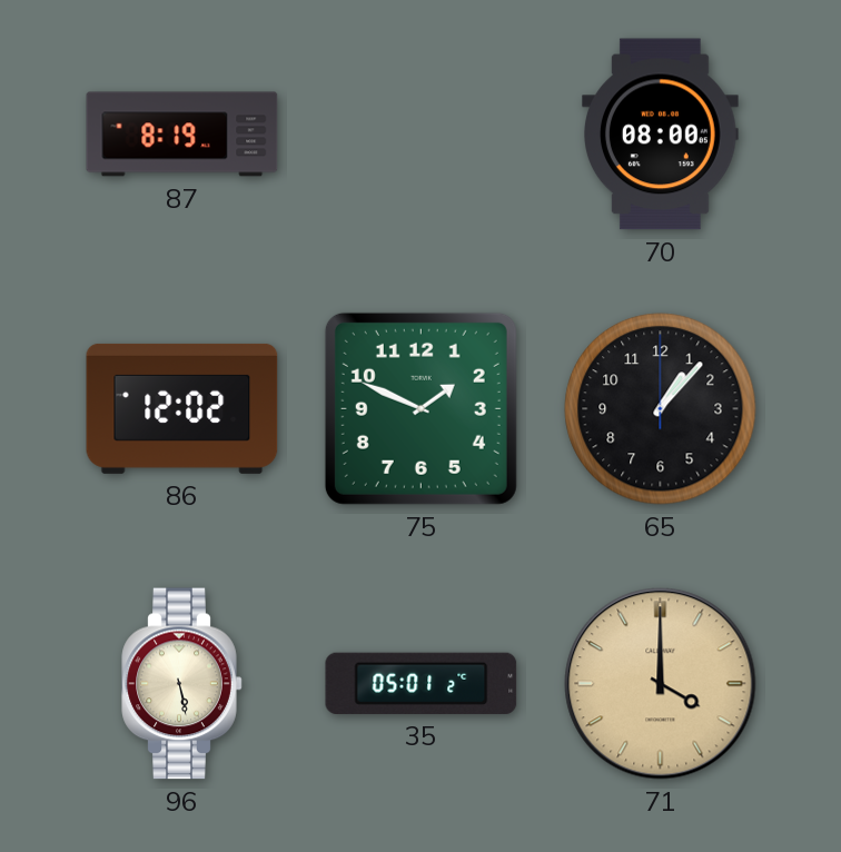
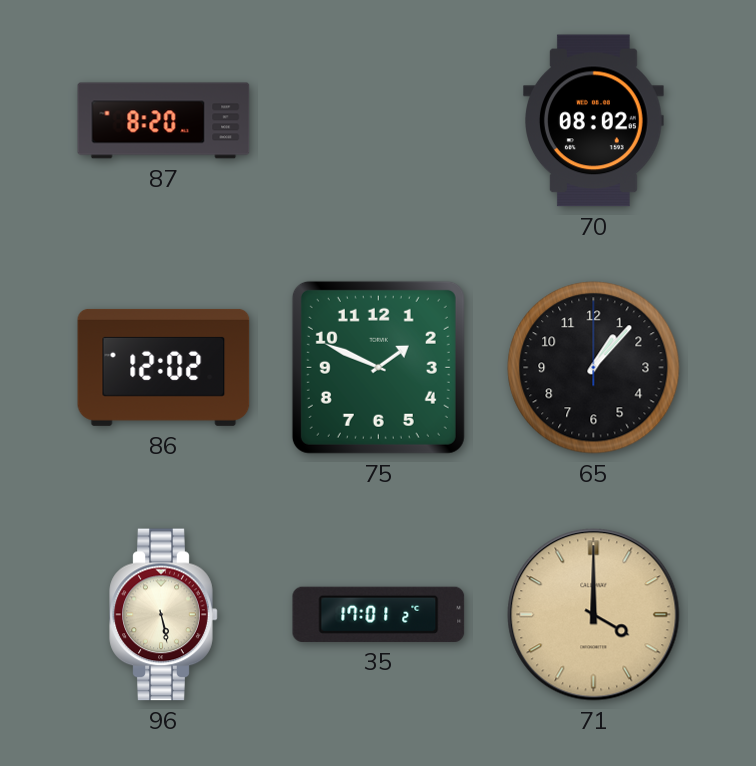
87: 8:19 -> 8:20
70: 08:00 -> 08:02
35: 05:01 -> 17:01
